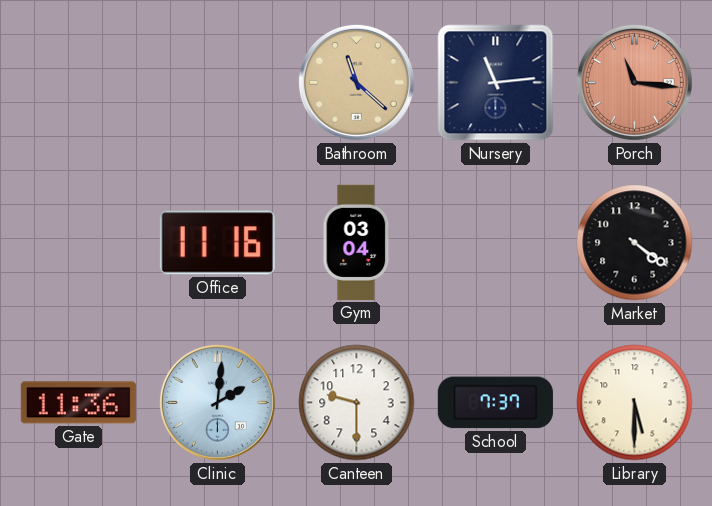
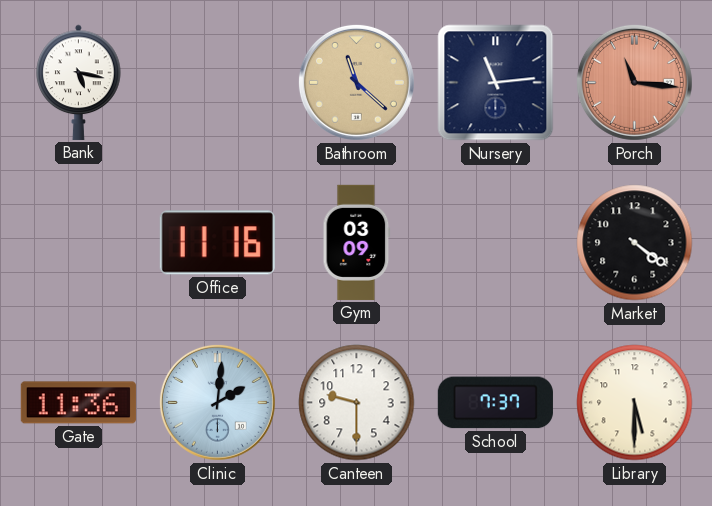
Bank: none -> 5:17
Gym: 03:04 -> 03:09
